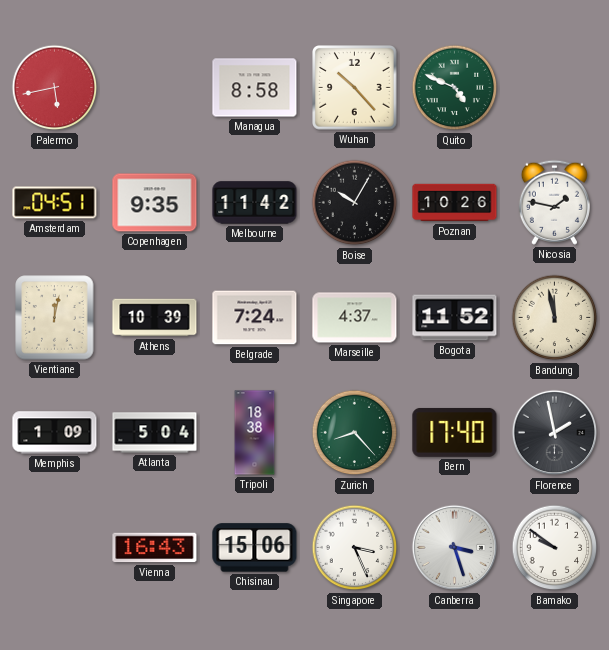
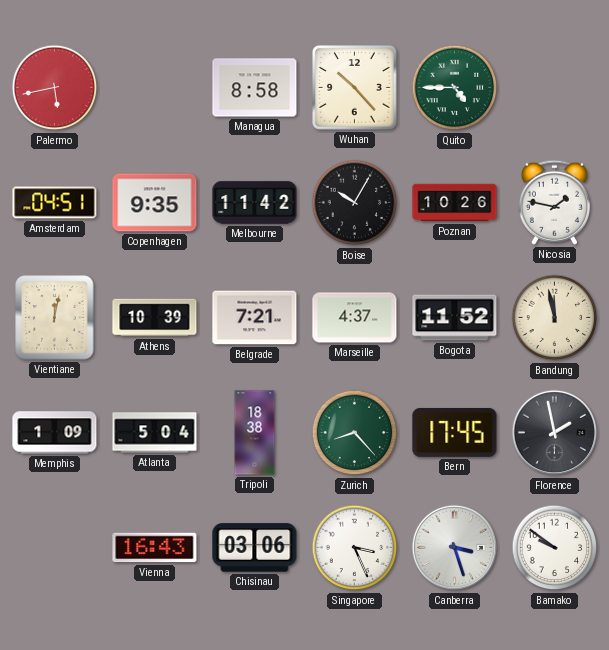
Quito: 4:49 -> 4:45
Belgrade: 7:24 -> 7:21
Bern: 17:40 -> 17:45
Chisinau: 15:06 -> 03:06
